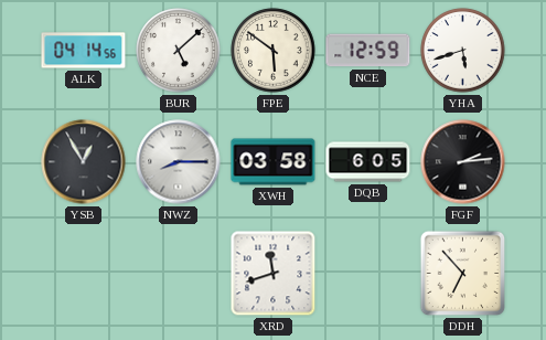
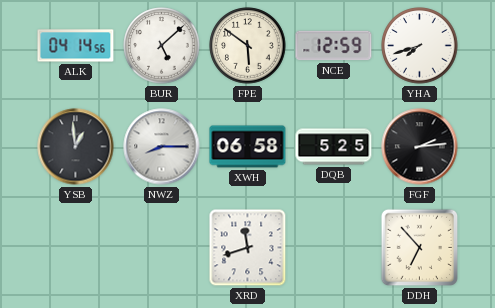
YHA: 5:42 -> 7:42
YSB: 12:55 -> 12:59
XWH: 03:58 -> 06:58
DQB: 6:05 -> 5:25
